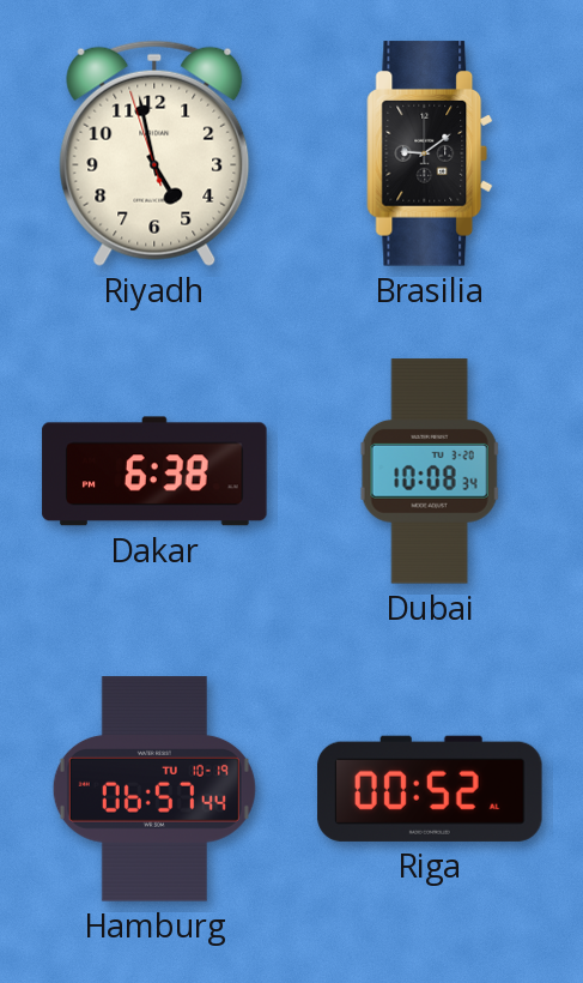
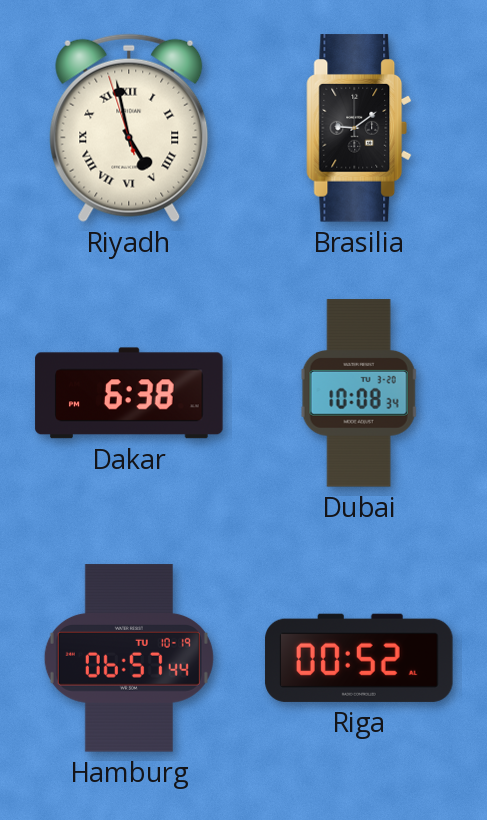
Riyadh numerals: Arabic -> Roman
